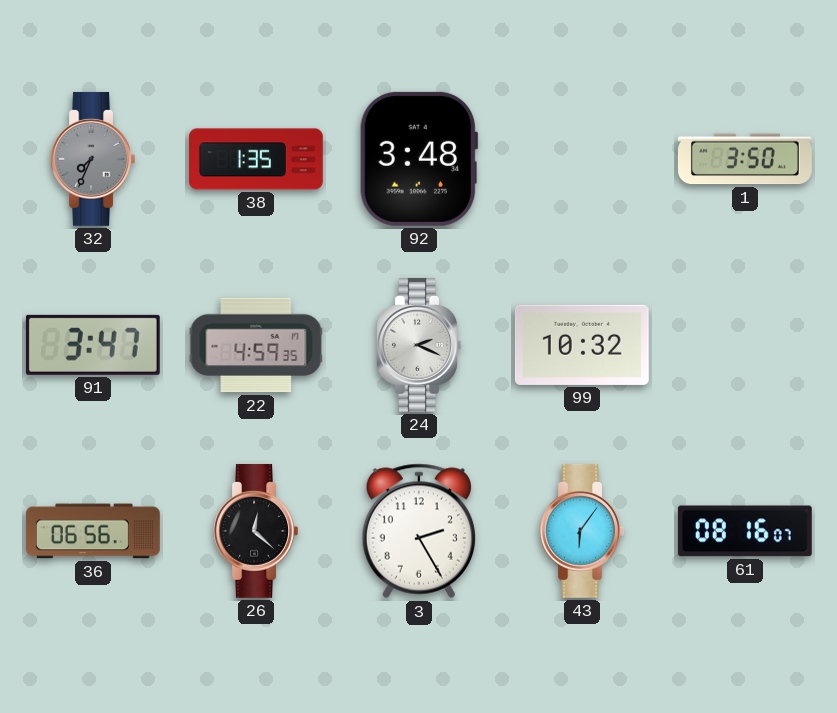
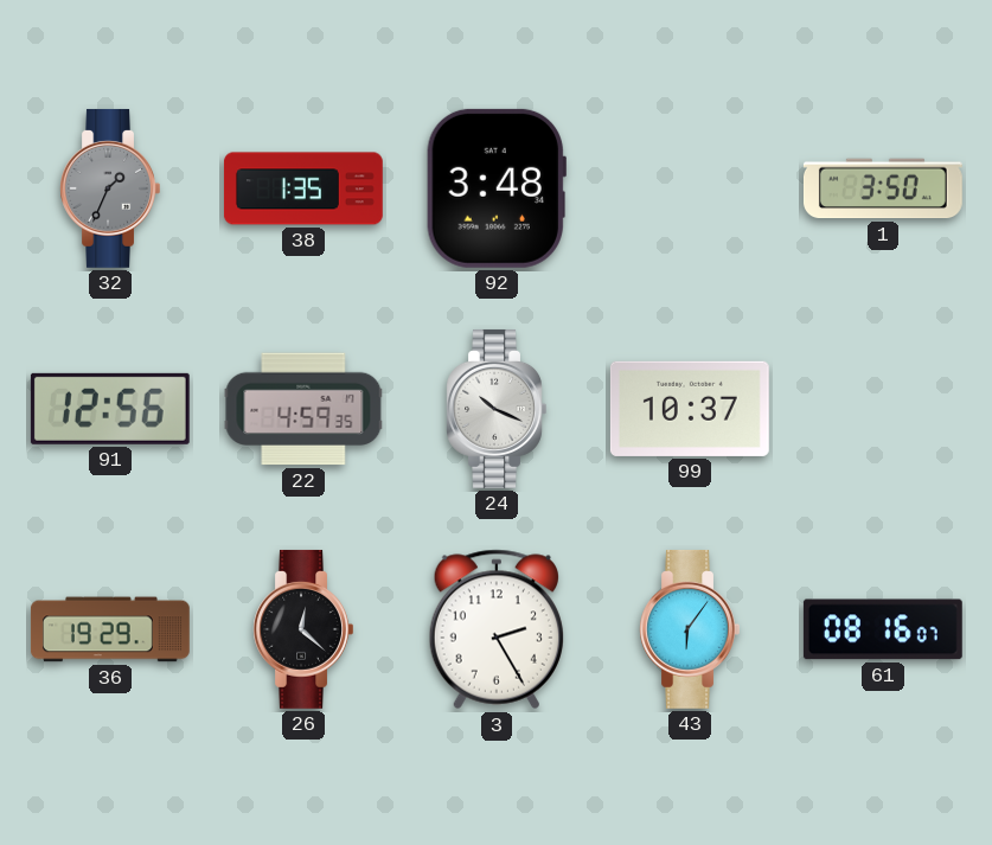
32: 7:34 -> 1:34
91: 3:47 -> 12:56
24: 2:19 -> 10:19
99: 10:32 -> 10:37
36: 06:56 -> 19:29
